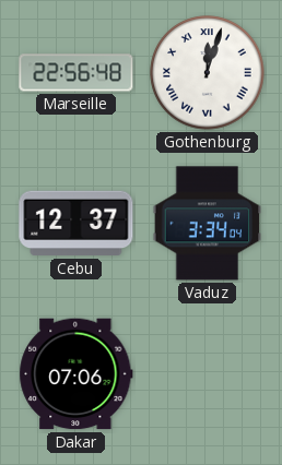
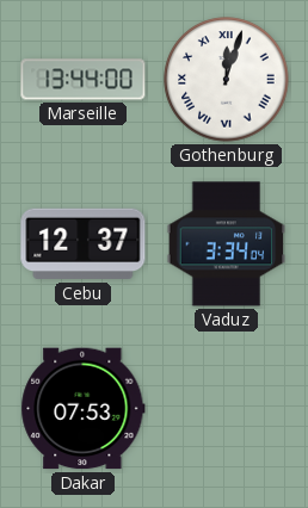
Marseille: 22:56 -> 13:44
Dakar: 07:06 -> 07:53
